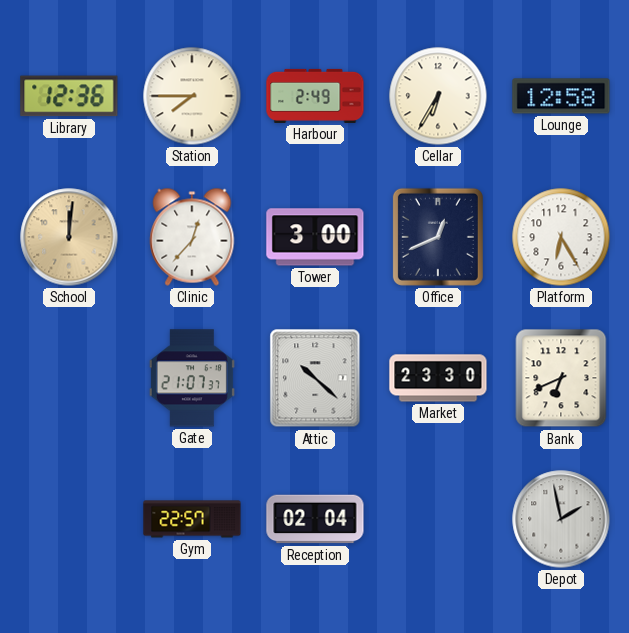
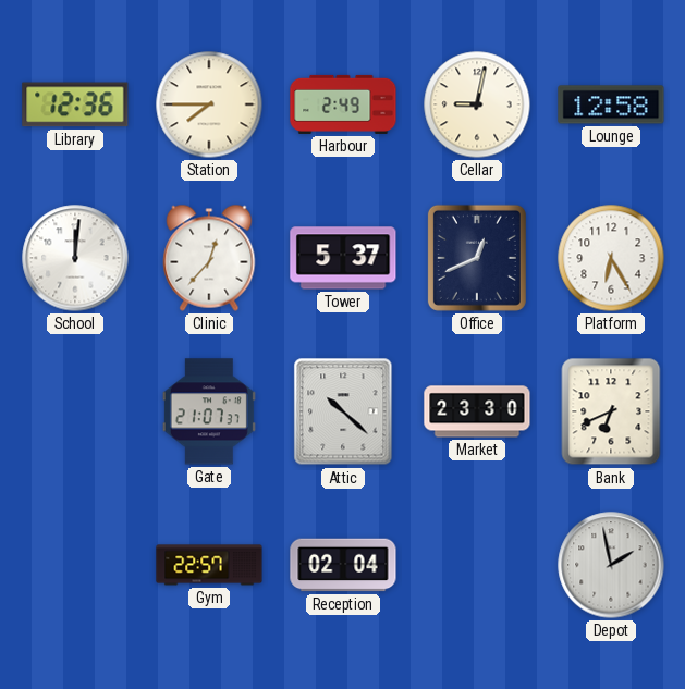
Cellar: 6:35 -> 9:02
School dial: champagne -> white
Tower: 3:00 -> 5:37
